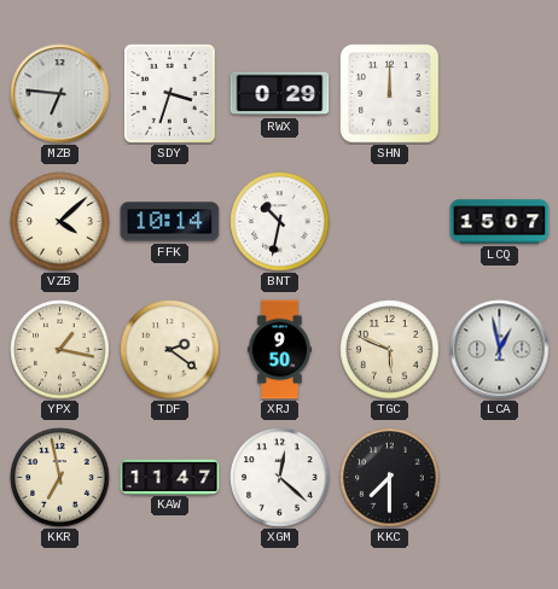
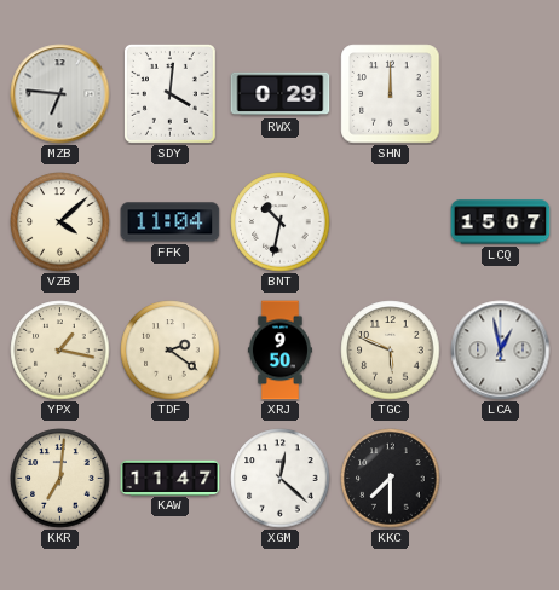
SDY: 3:33 -> 4:01
FFK: 10:14 -> 11:04
KKR: 6:58 -> 7:01
